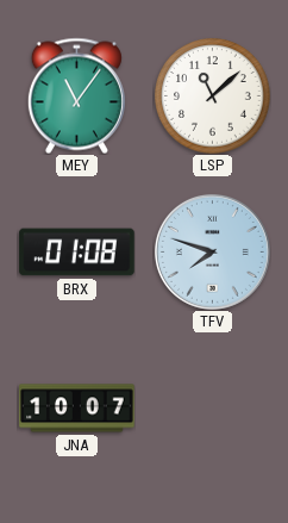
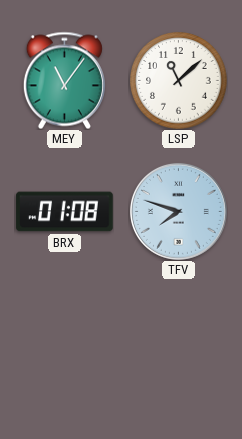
JNA: 10:07 -> none
